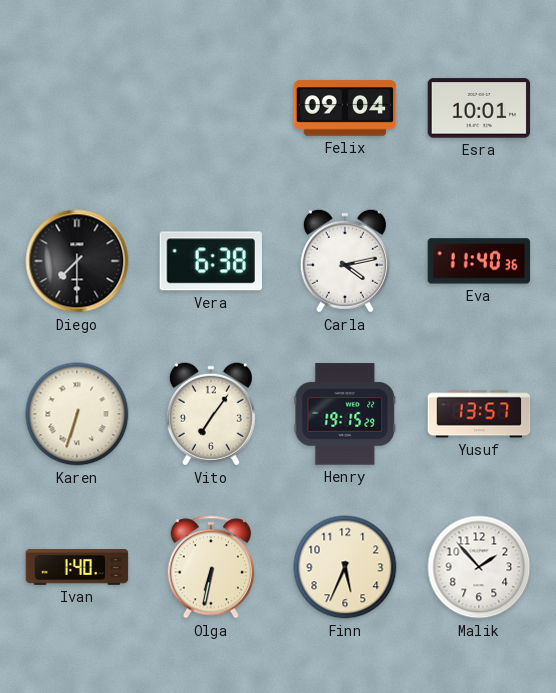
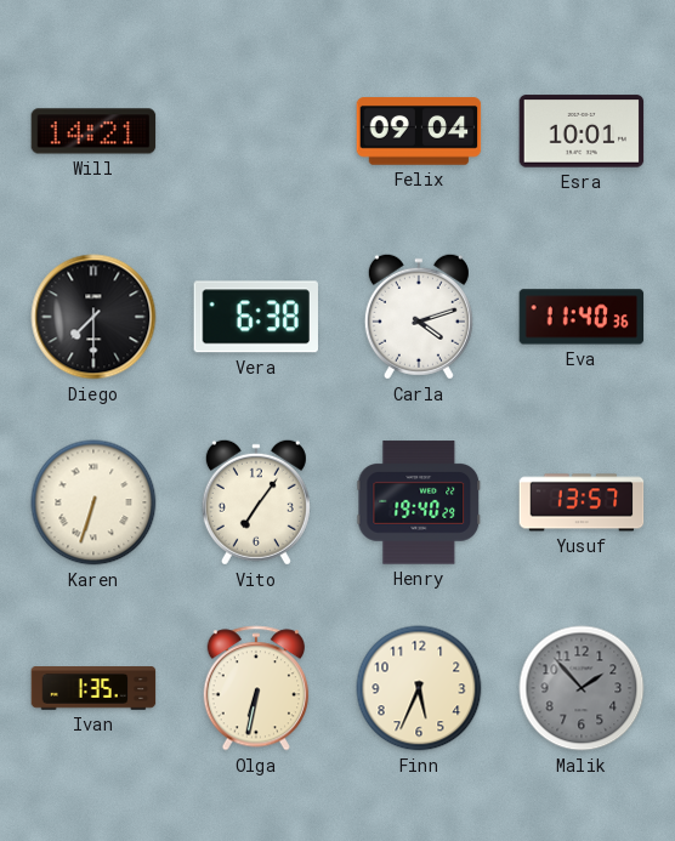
Will: none -> 14:21
Carla: 4:13 -> 4:12
Henry: 19:15 -> 19:40
Ivan: 1:40 -> 1:35
Malik dial: white -> grey
